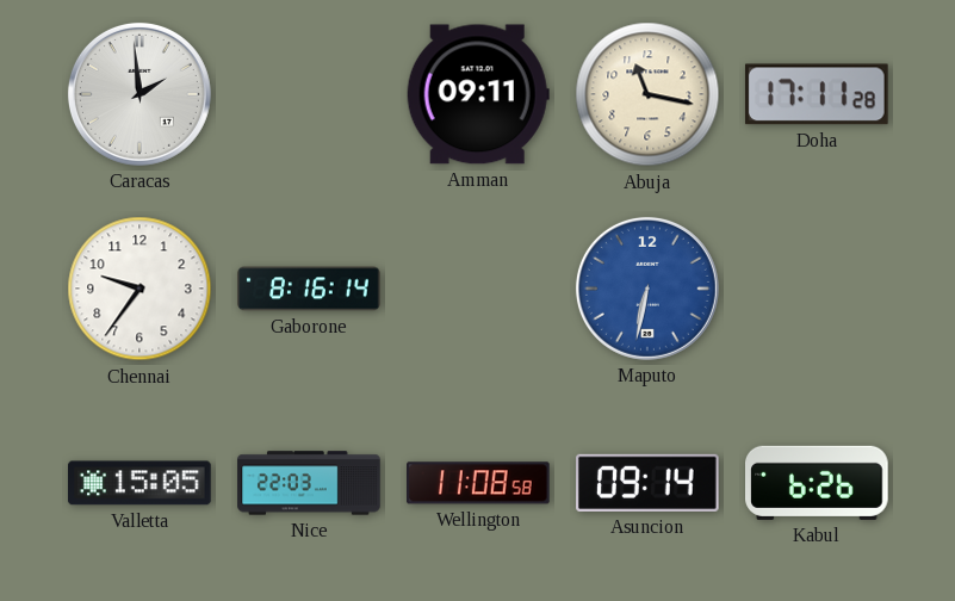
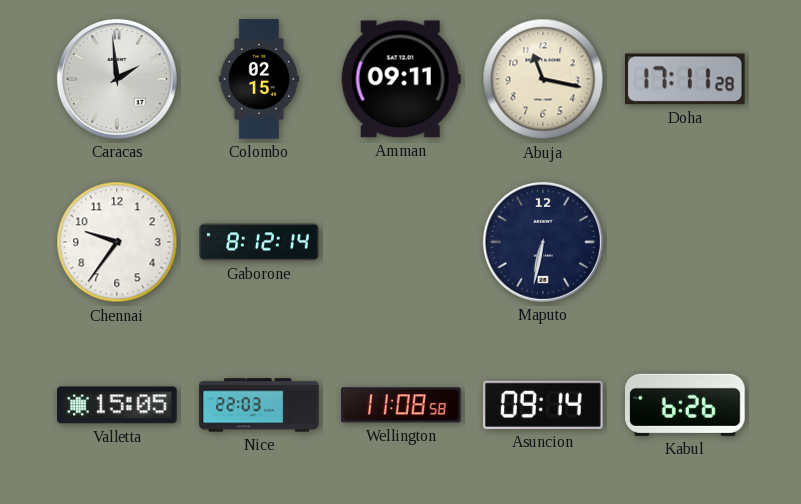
Colombo: none -> 02:15
Gaborone: 8:16 -> 8:12
Maputo dial: blue -> navy
